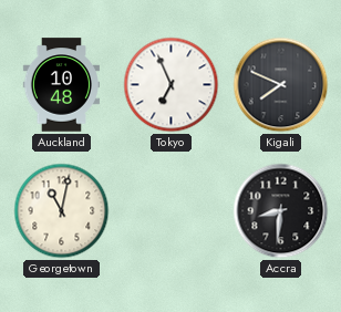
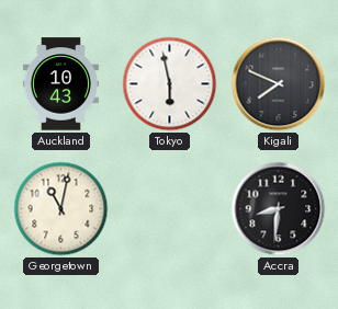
Auckland: 10:48 -> 10:43
Tokyo: 6:56 -> 5:58
